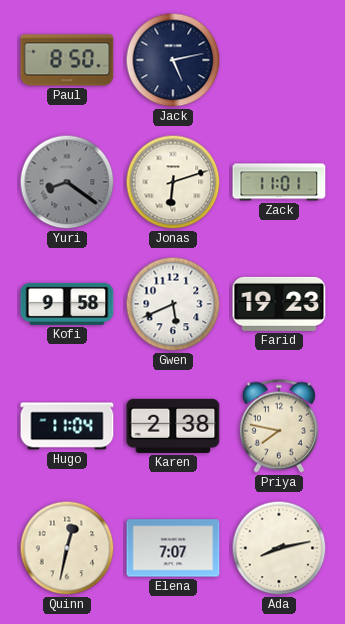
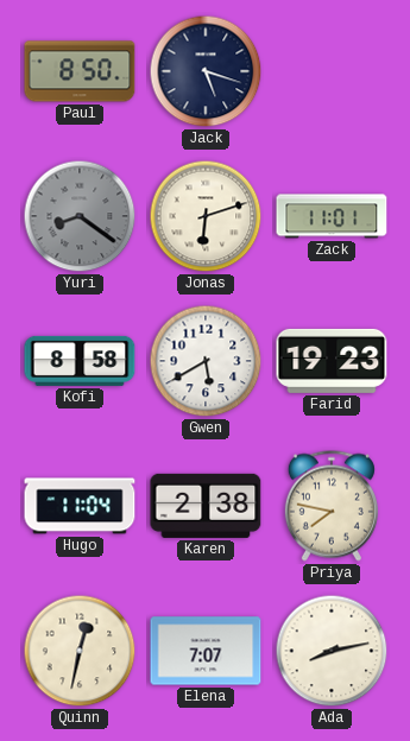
Jack: 5:13 -> 5:18
Kofi: 9:58 -> 8:58
Gwen: 5:41 -> 5:40
